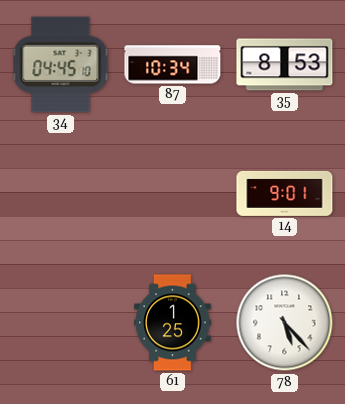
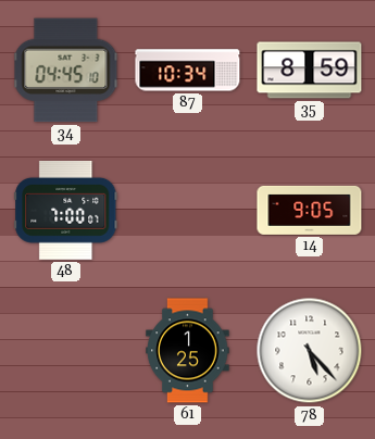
35: 8:53 -> 8:59
48: none -> 7:00
14: 9:01 -> 9:05
